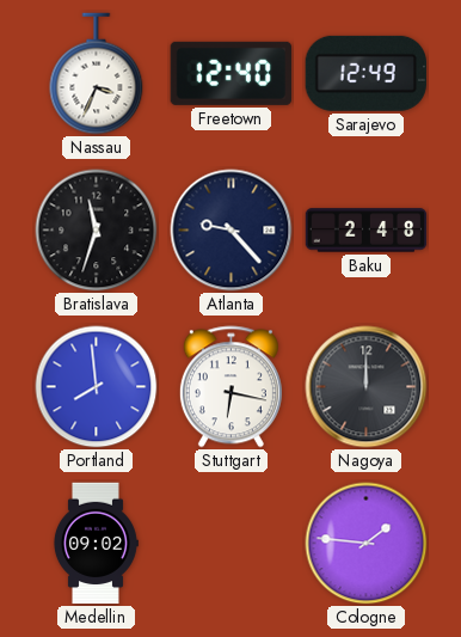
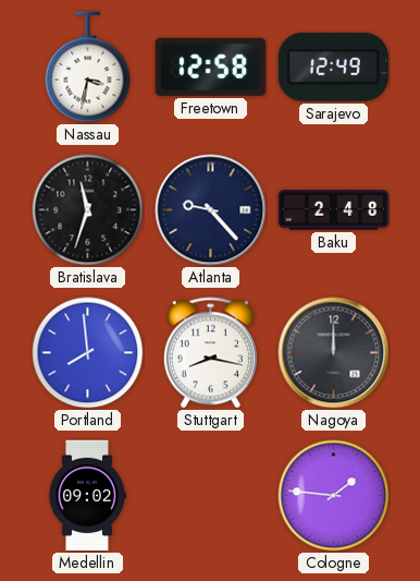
Nassau: 3:34 -> 3:32
Freetown: 12:40 -> 12:58
Stuttgart: 6:17 -> 8:17
